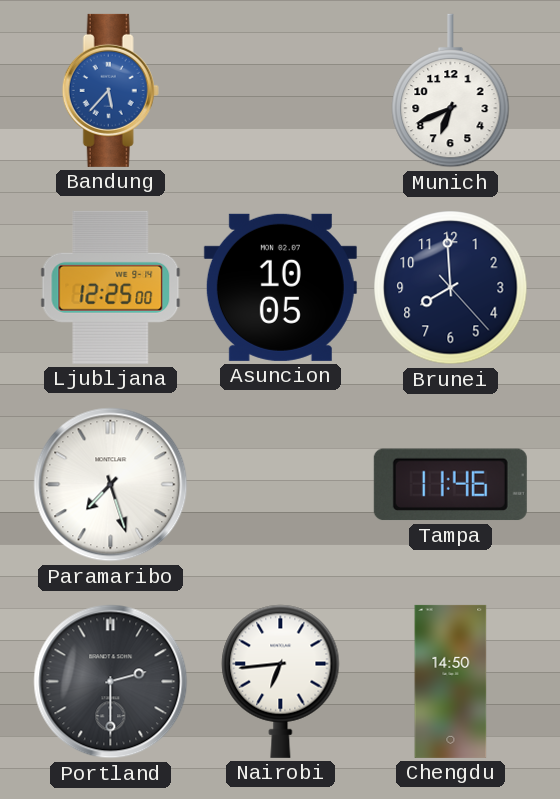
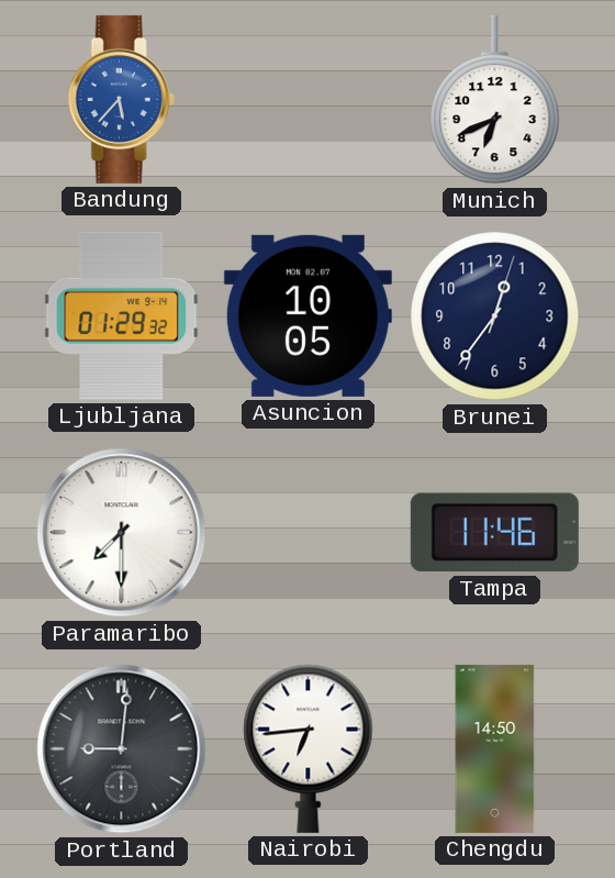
Ljubljana: 12:25 -> 01:29
Brunei: 7:59 -> 12:36
Paramaribo: 7:27 -> 7:30
Portland: 2:30 -> 9:01
